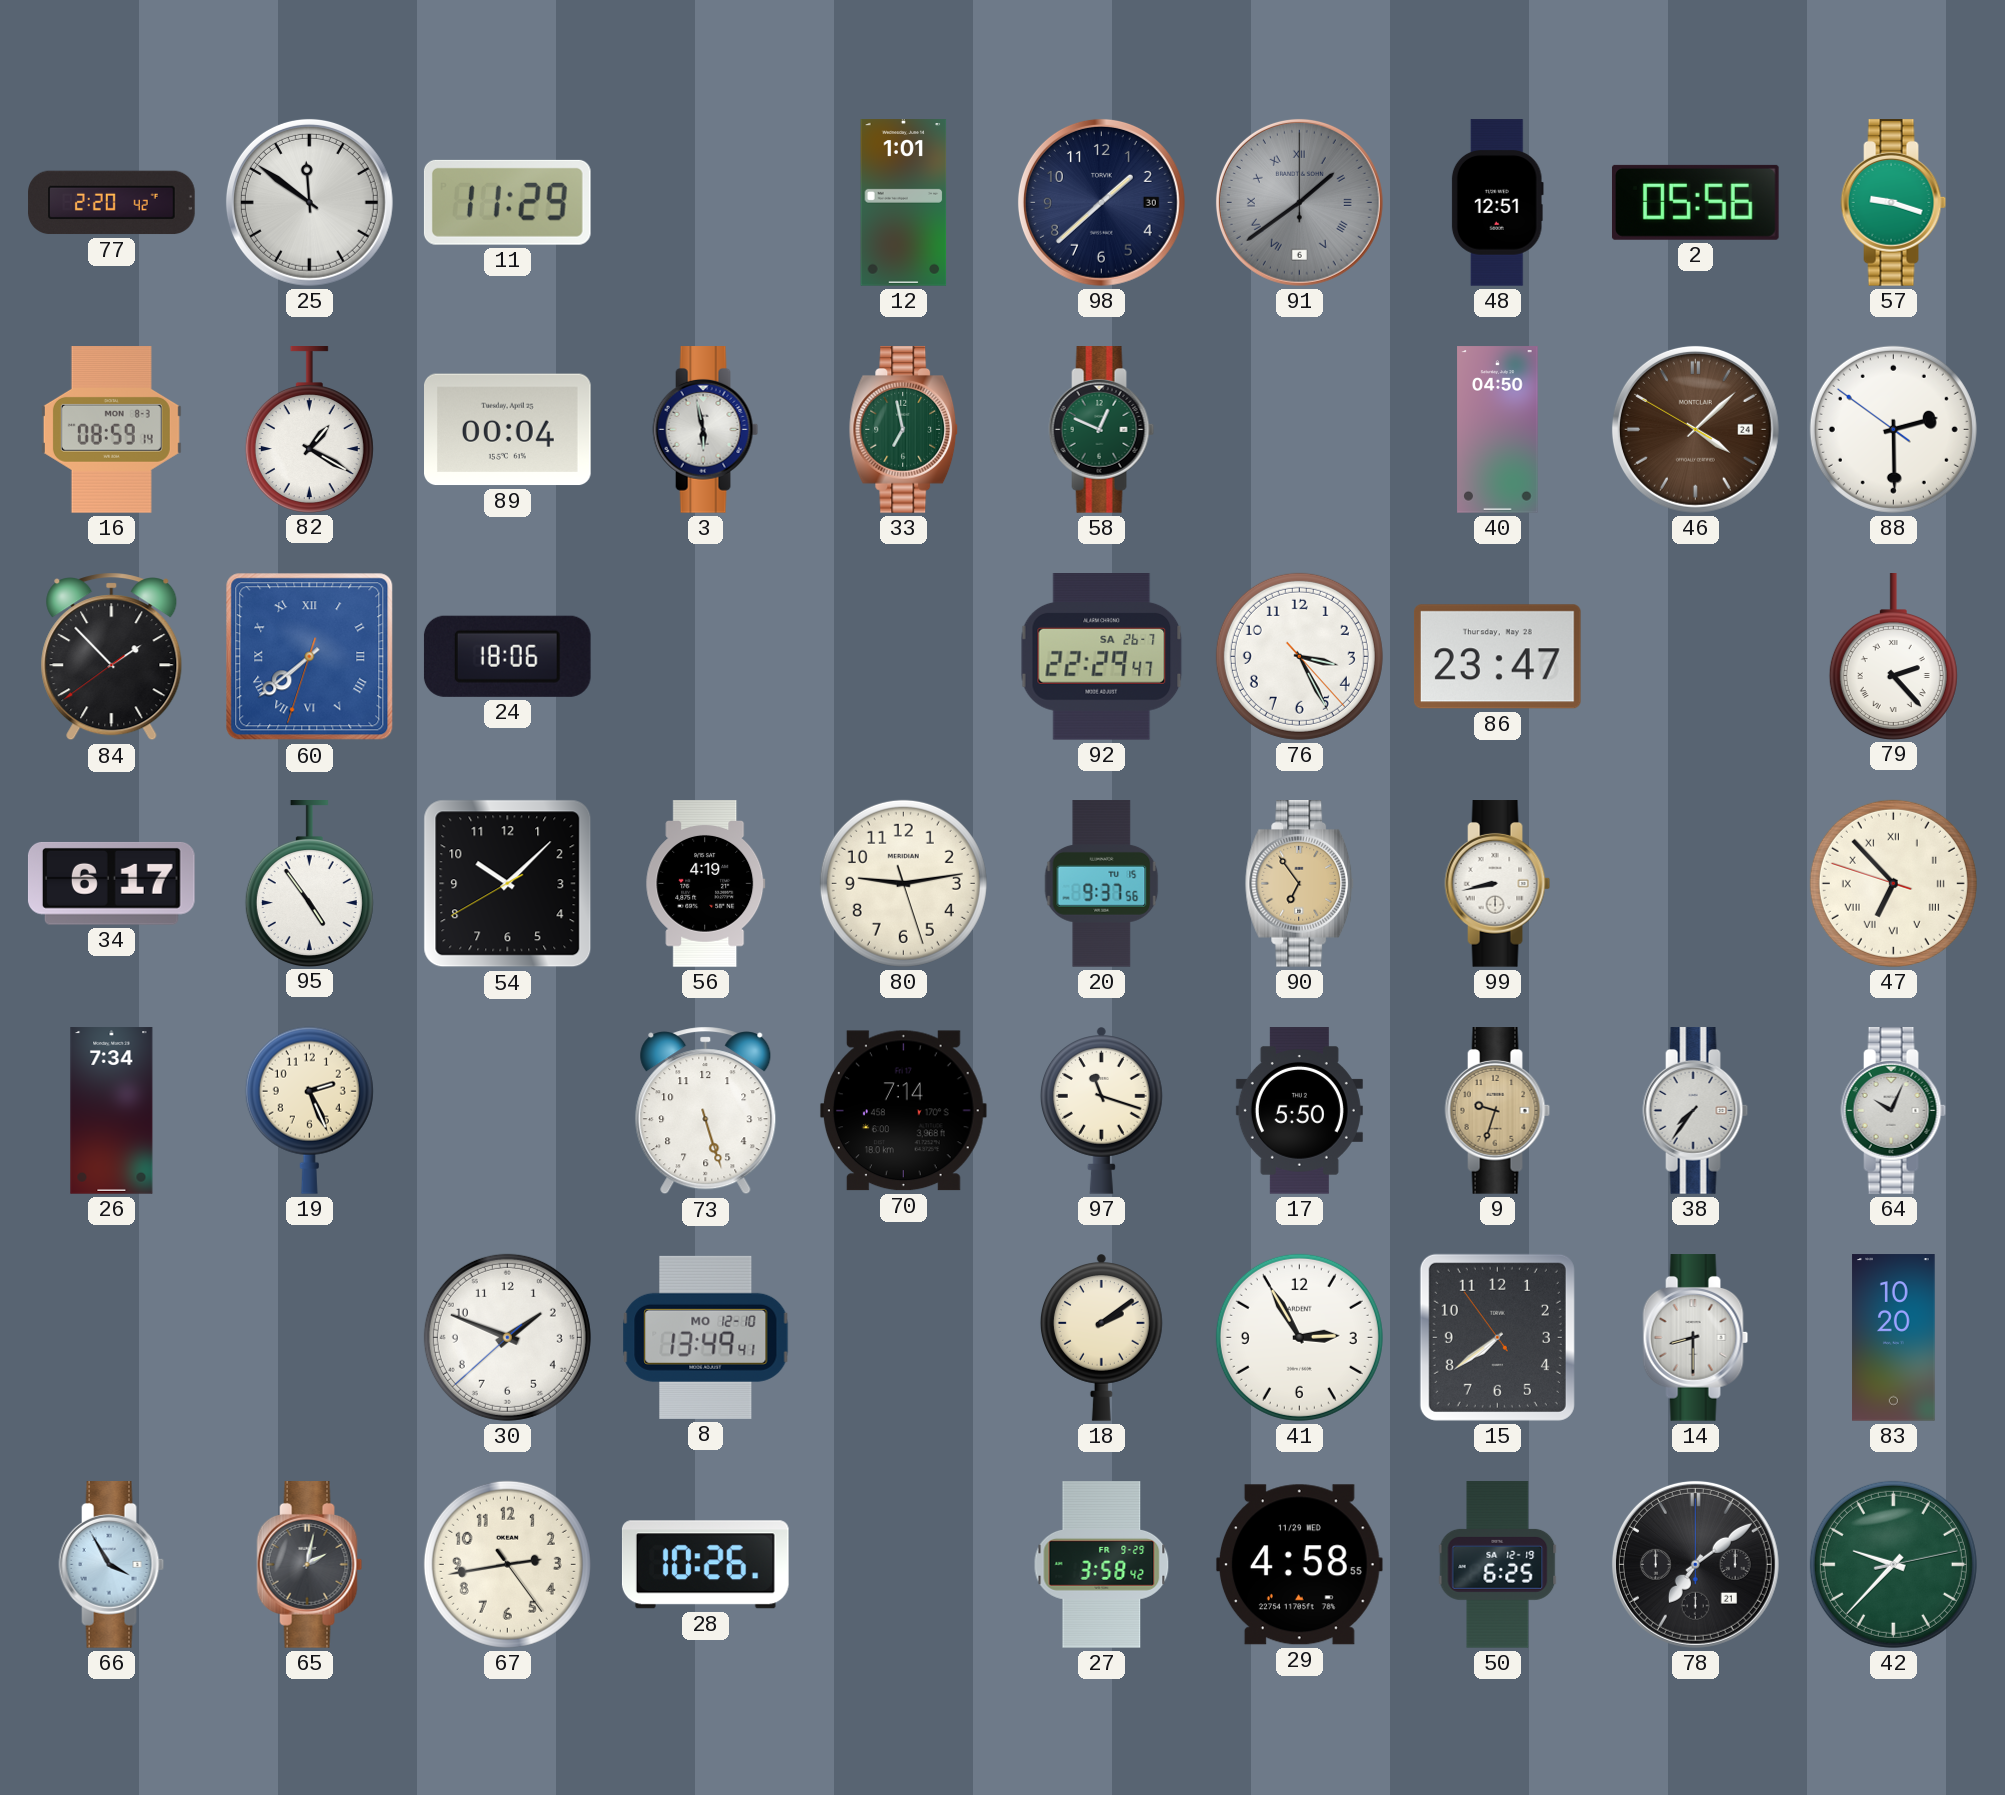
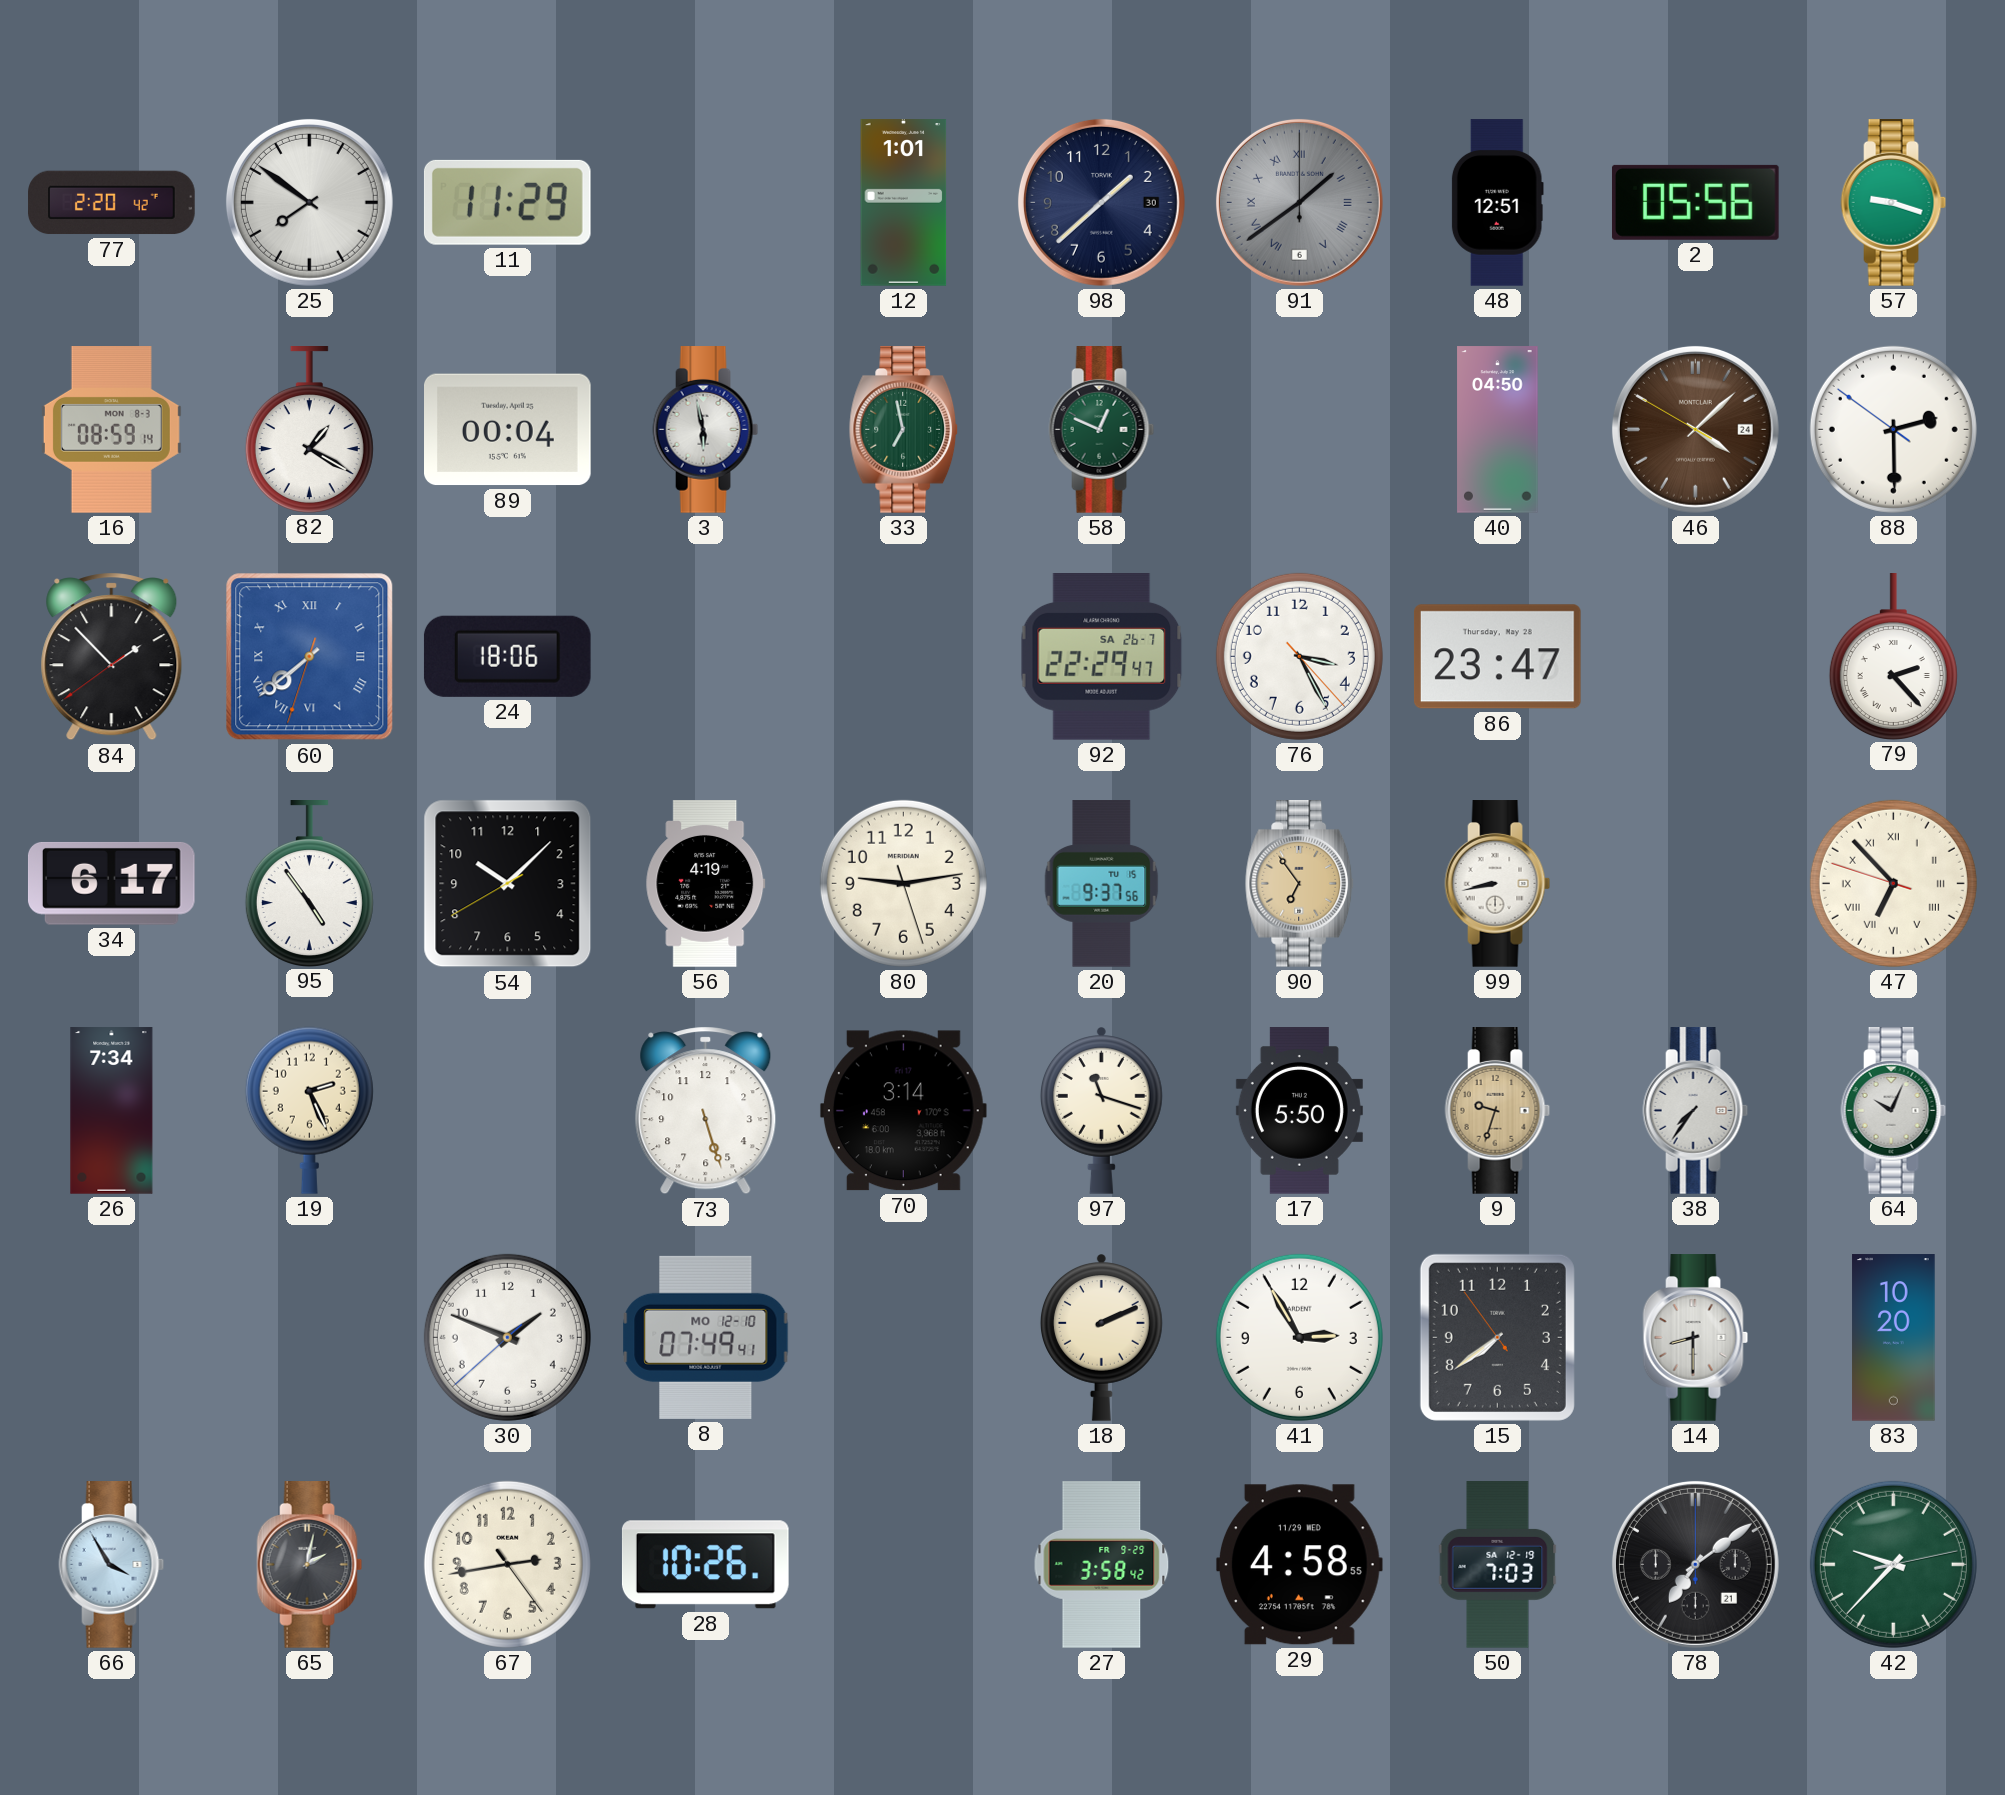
25: 11:51 -> 7:51
70: 7:14 -> 3:14
8: 13:49 -> 07:49
18: 2:09 -> 2:11
50: 6:25 -> 7:03
